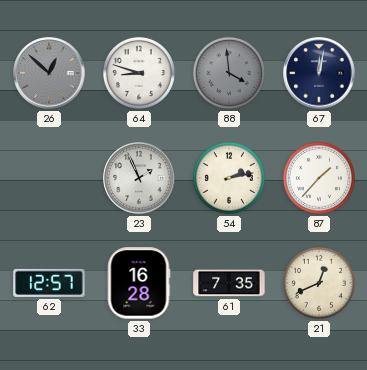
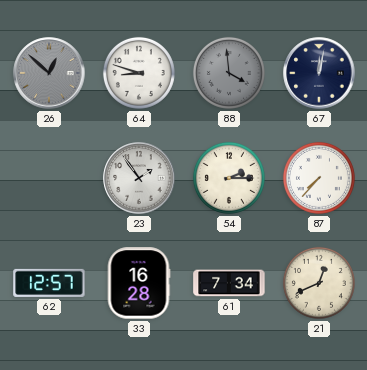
23: 1:56 -> 1:54
54: 2:13 -> 2:15
87: 1:37 -> 7:37
61: 7:35 -> 7:34
